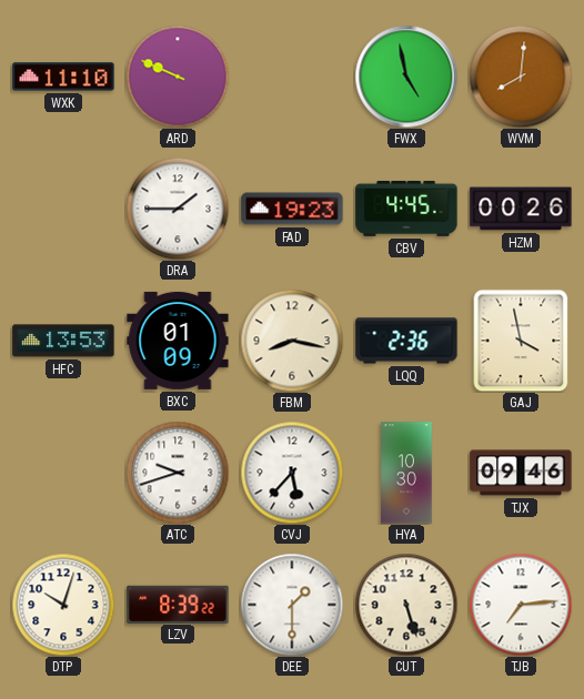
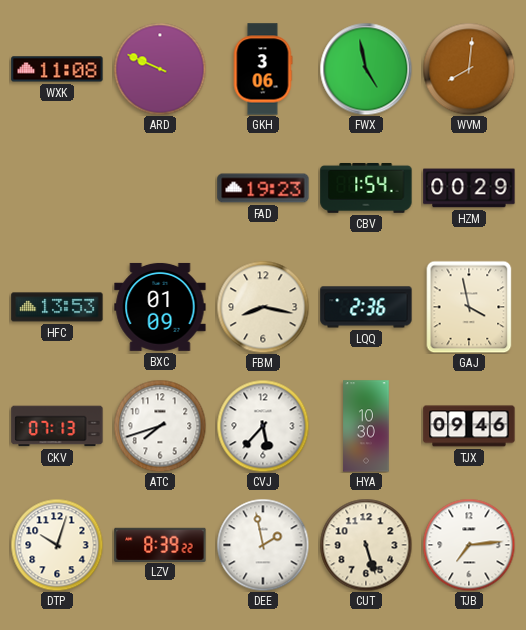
WXK: 11:10 -> 11:08
GKH: none -> 3:06
DRA: 1:45 -> none
CBV: 4:45 -> 1:54
HZM: 00:26 -> 00:29
CKV: none -> 07:13
ATC: 9:42 -> 7:42
DEE: 1:30 -> 1:58
